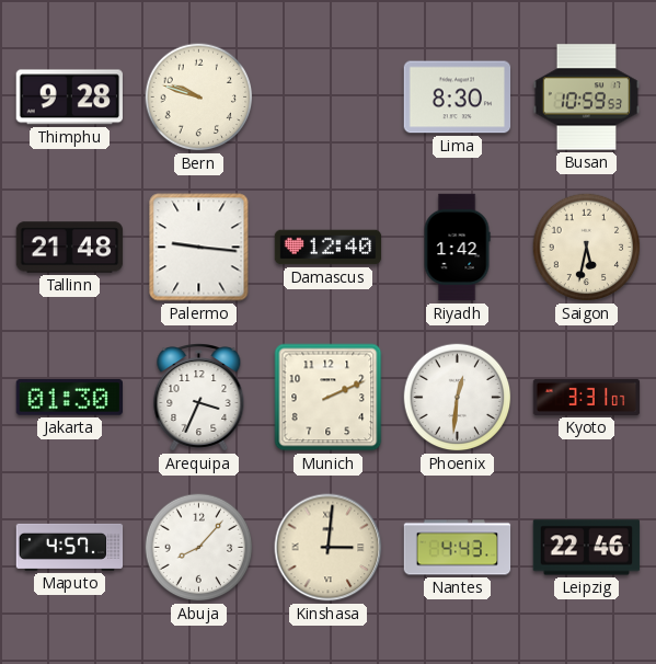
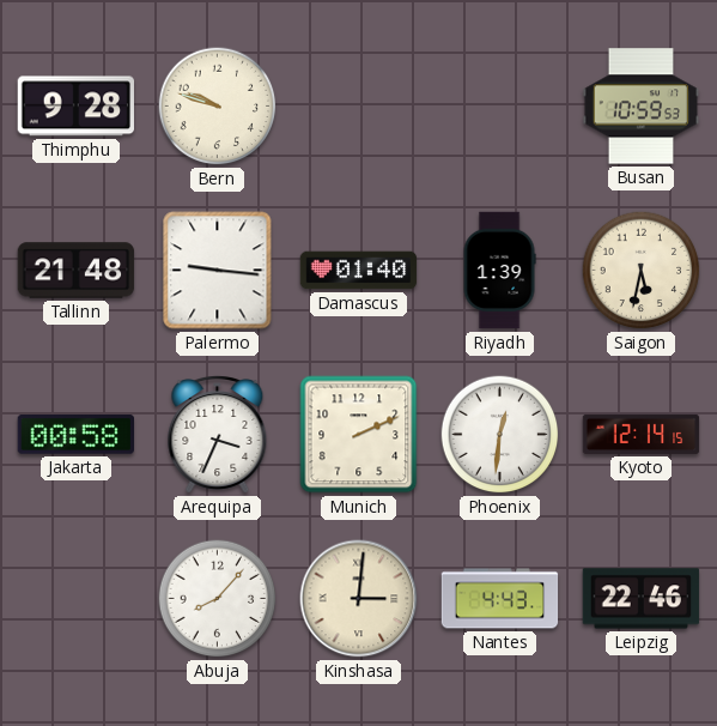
Lima: 8:30 -> none
Damascus: 12:40 -> 01:40
Riyadh: 1:42 -> 1:39
Jakarta: 01:30 -> 00:58
Kyoto: 3:31 -> 12:14
Maputo: 4:57 -> none
